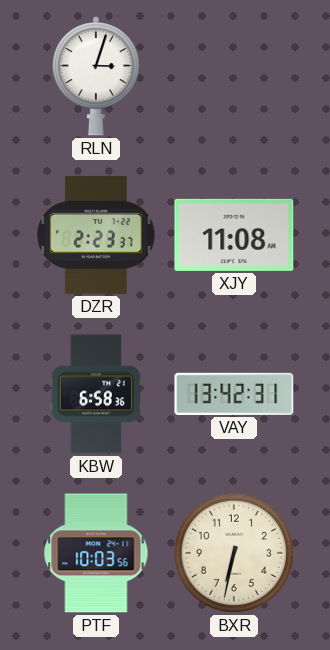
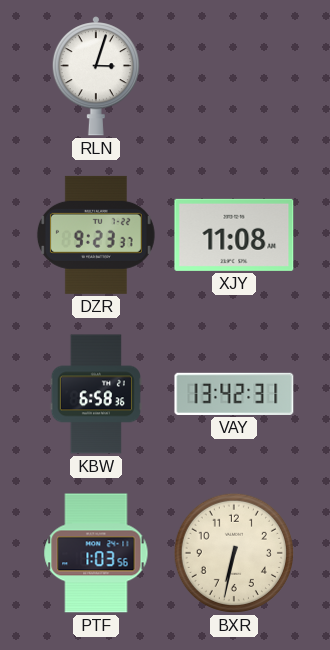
DZR: 2:23 -> 9:23
PTF: 10:03 -> 1:03
